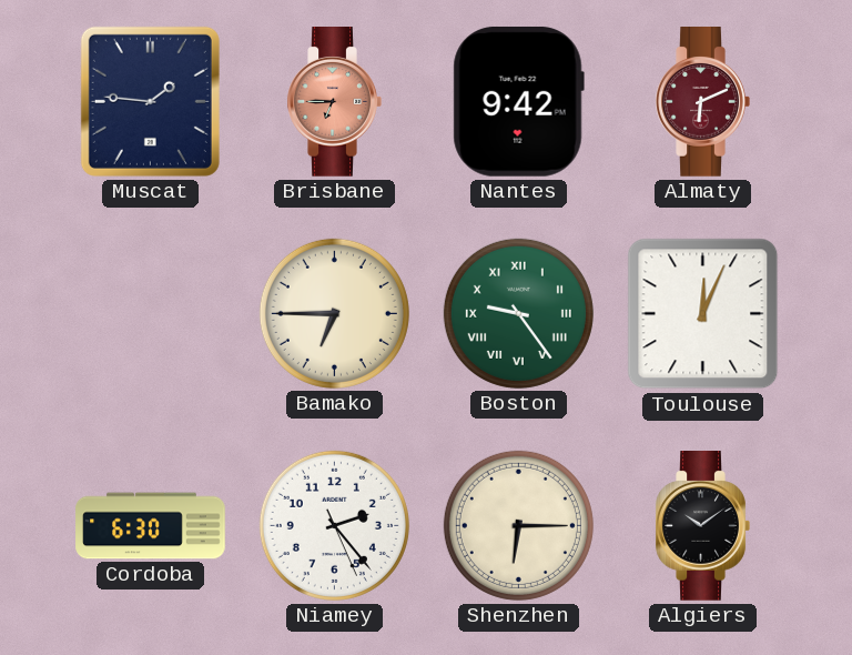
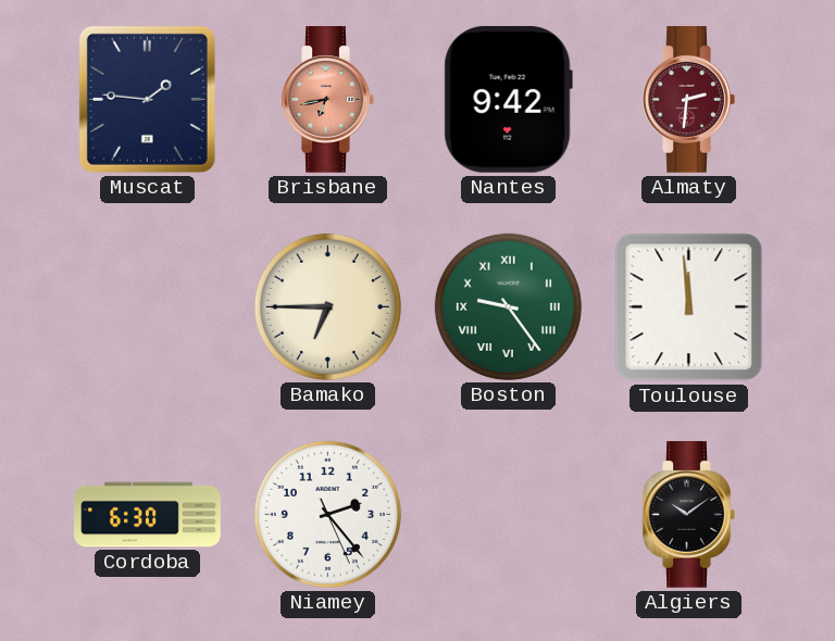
Brisbane: 6:45 -> 6:43
Almaty: 6:11 -> 2:31
Toulouse: 12:04 -> 11:59
Shenzhen: 6:15 -> none
